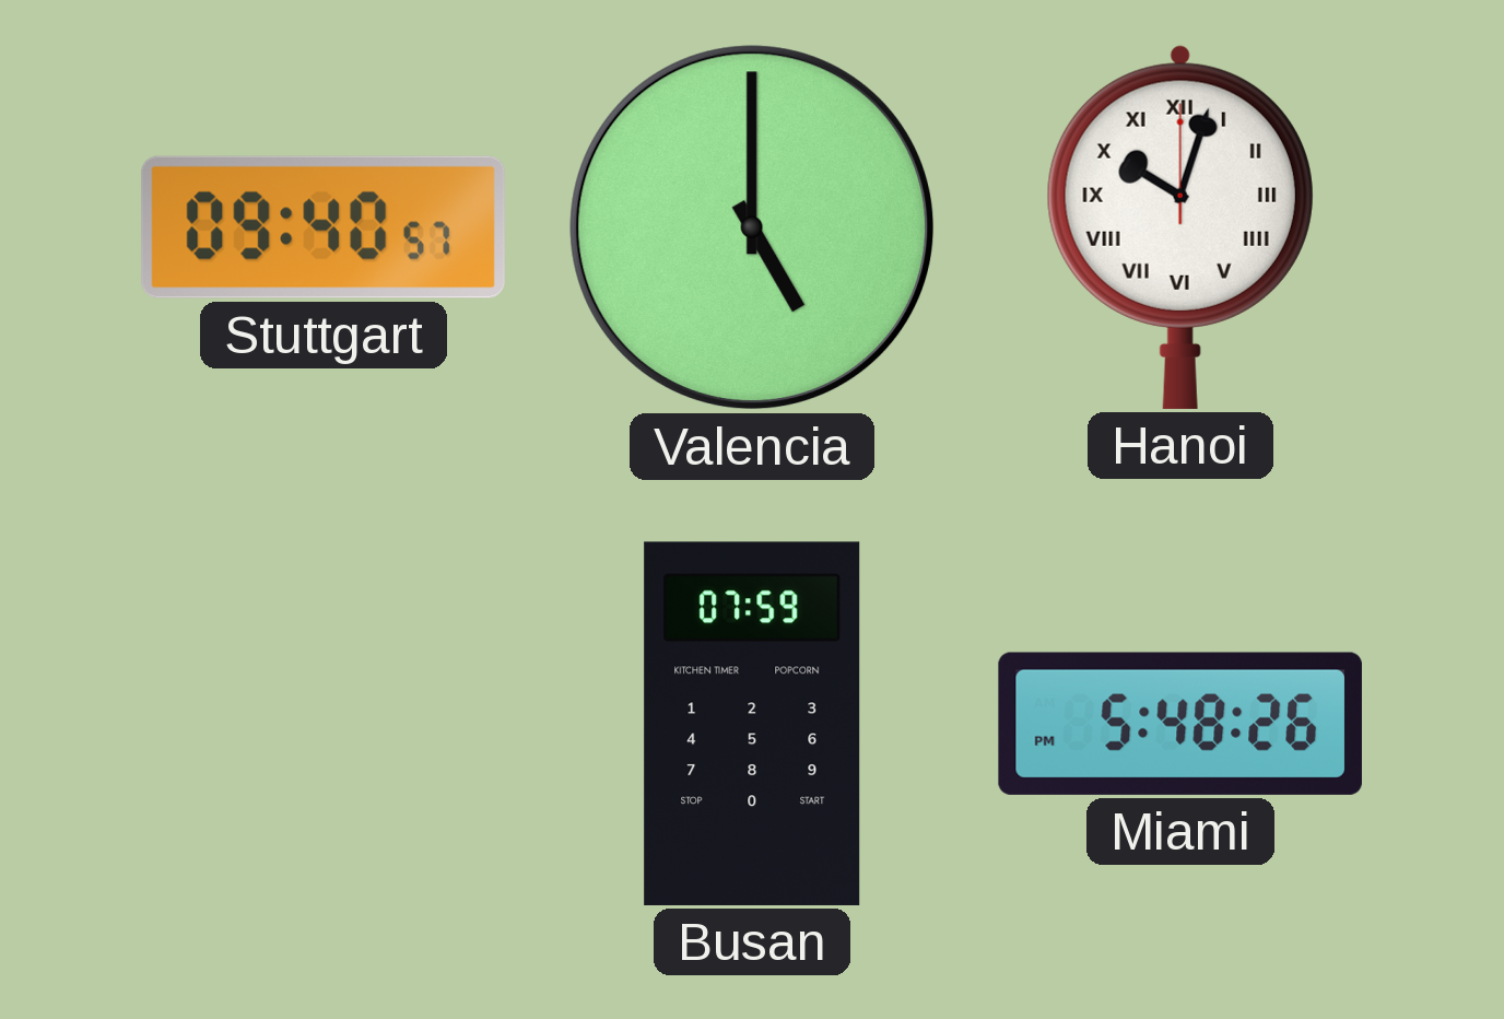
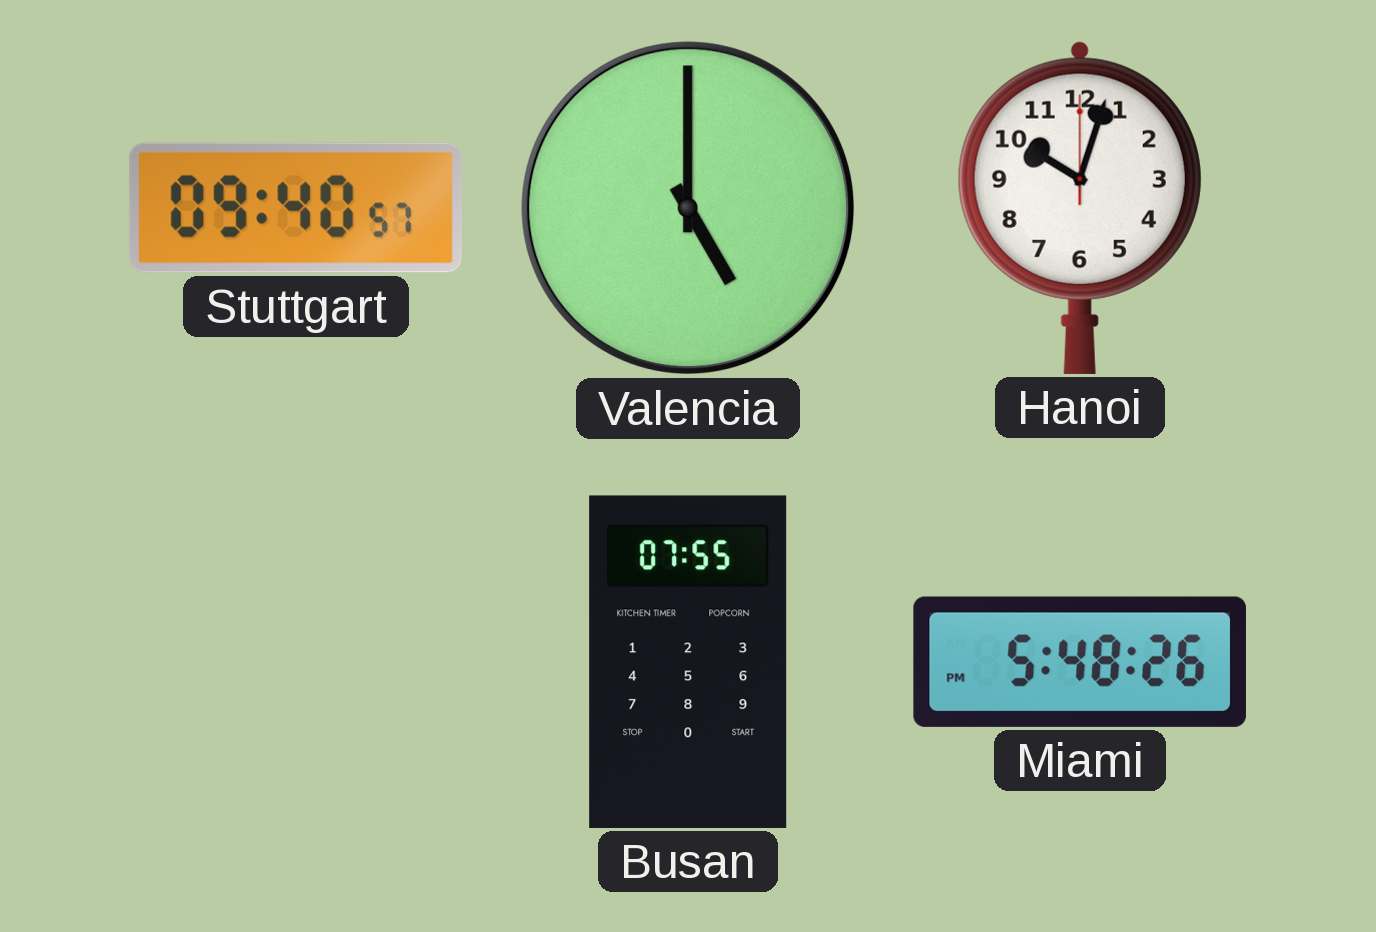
Hanoi numerals: Roman -> Arabic
Busan: 07:59 -> 07:55
